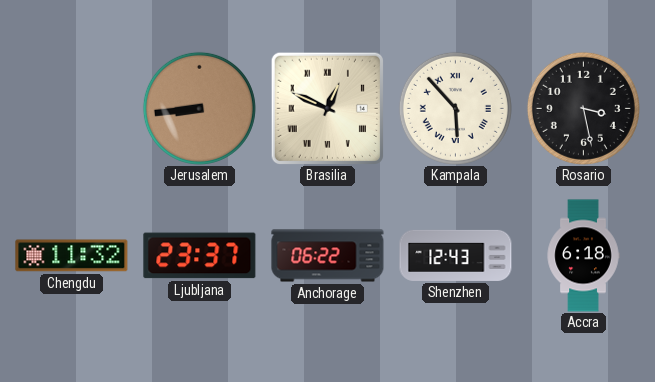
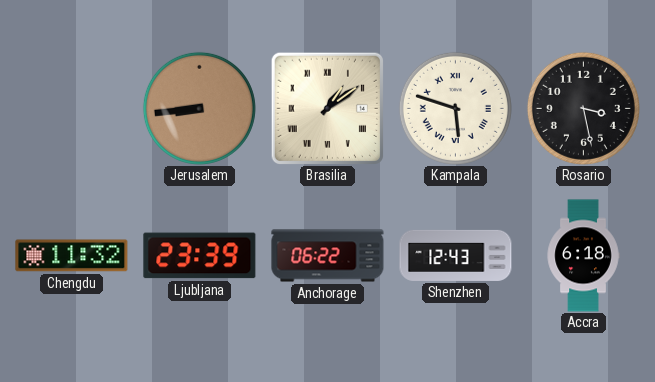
Brasilia: 12:49 -> 1:09
Kampala: 5:53 -> 5:48
Ljubljana: 23:37 -> 23:39
